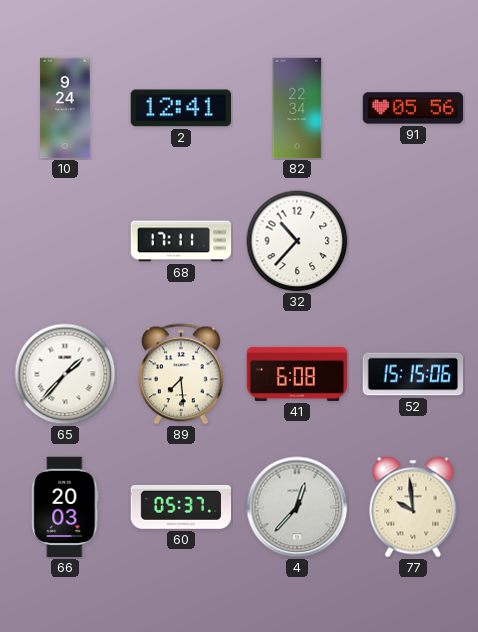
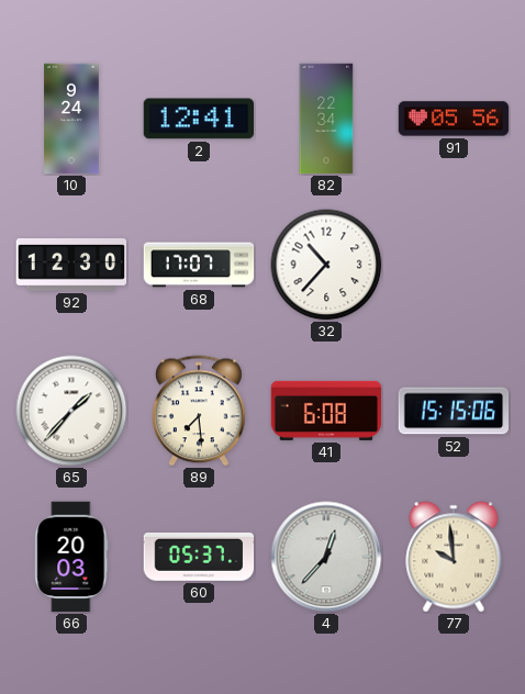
92: none -> 12:30
68: 17:11 -> 17:07
